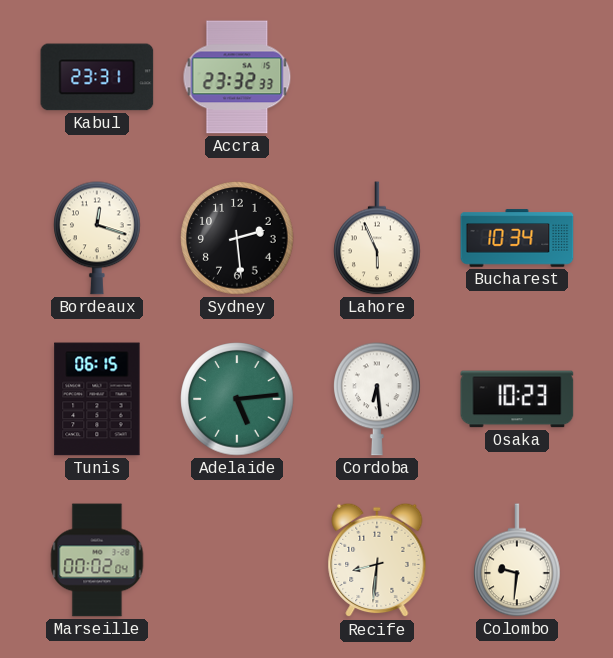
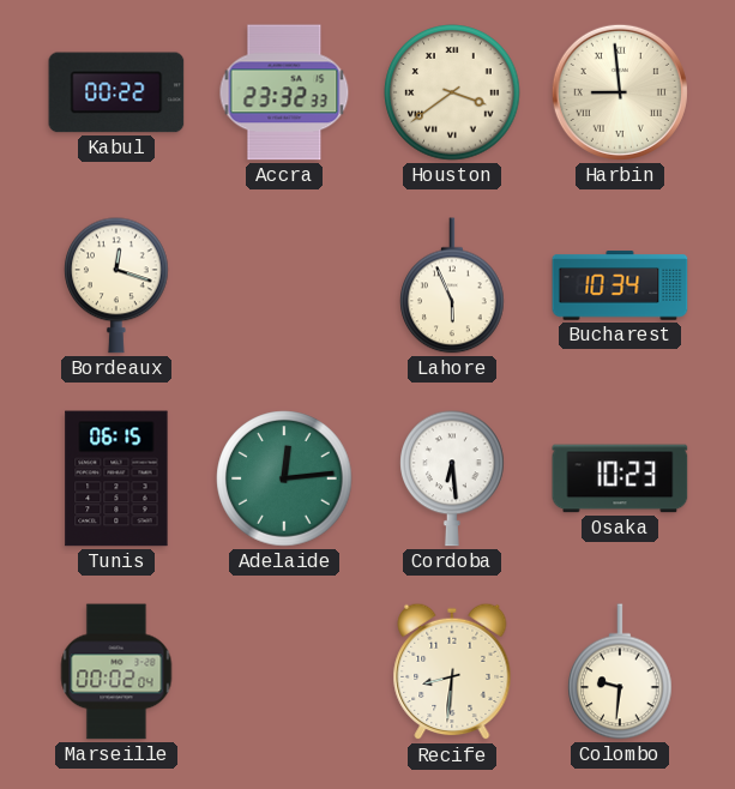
Kabul: 23:31 -> 00:22
Houston: none -> 3:39
Harbin: none -> 8:59
Sydney: 2:29 -> none
Adelaide: 5:14 -> 12:14
